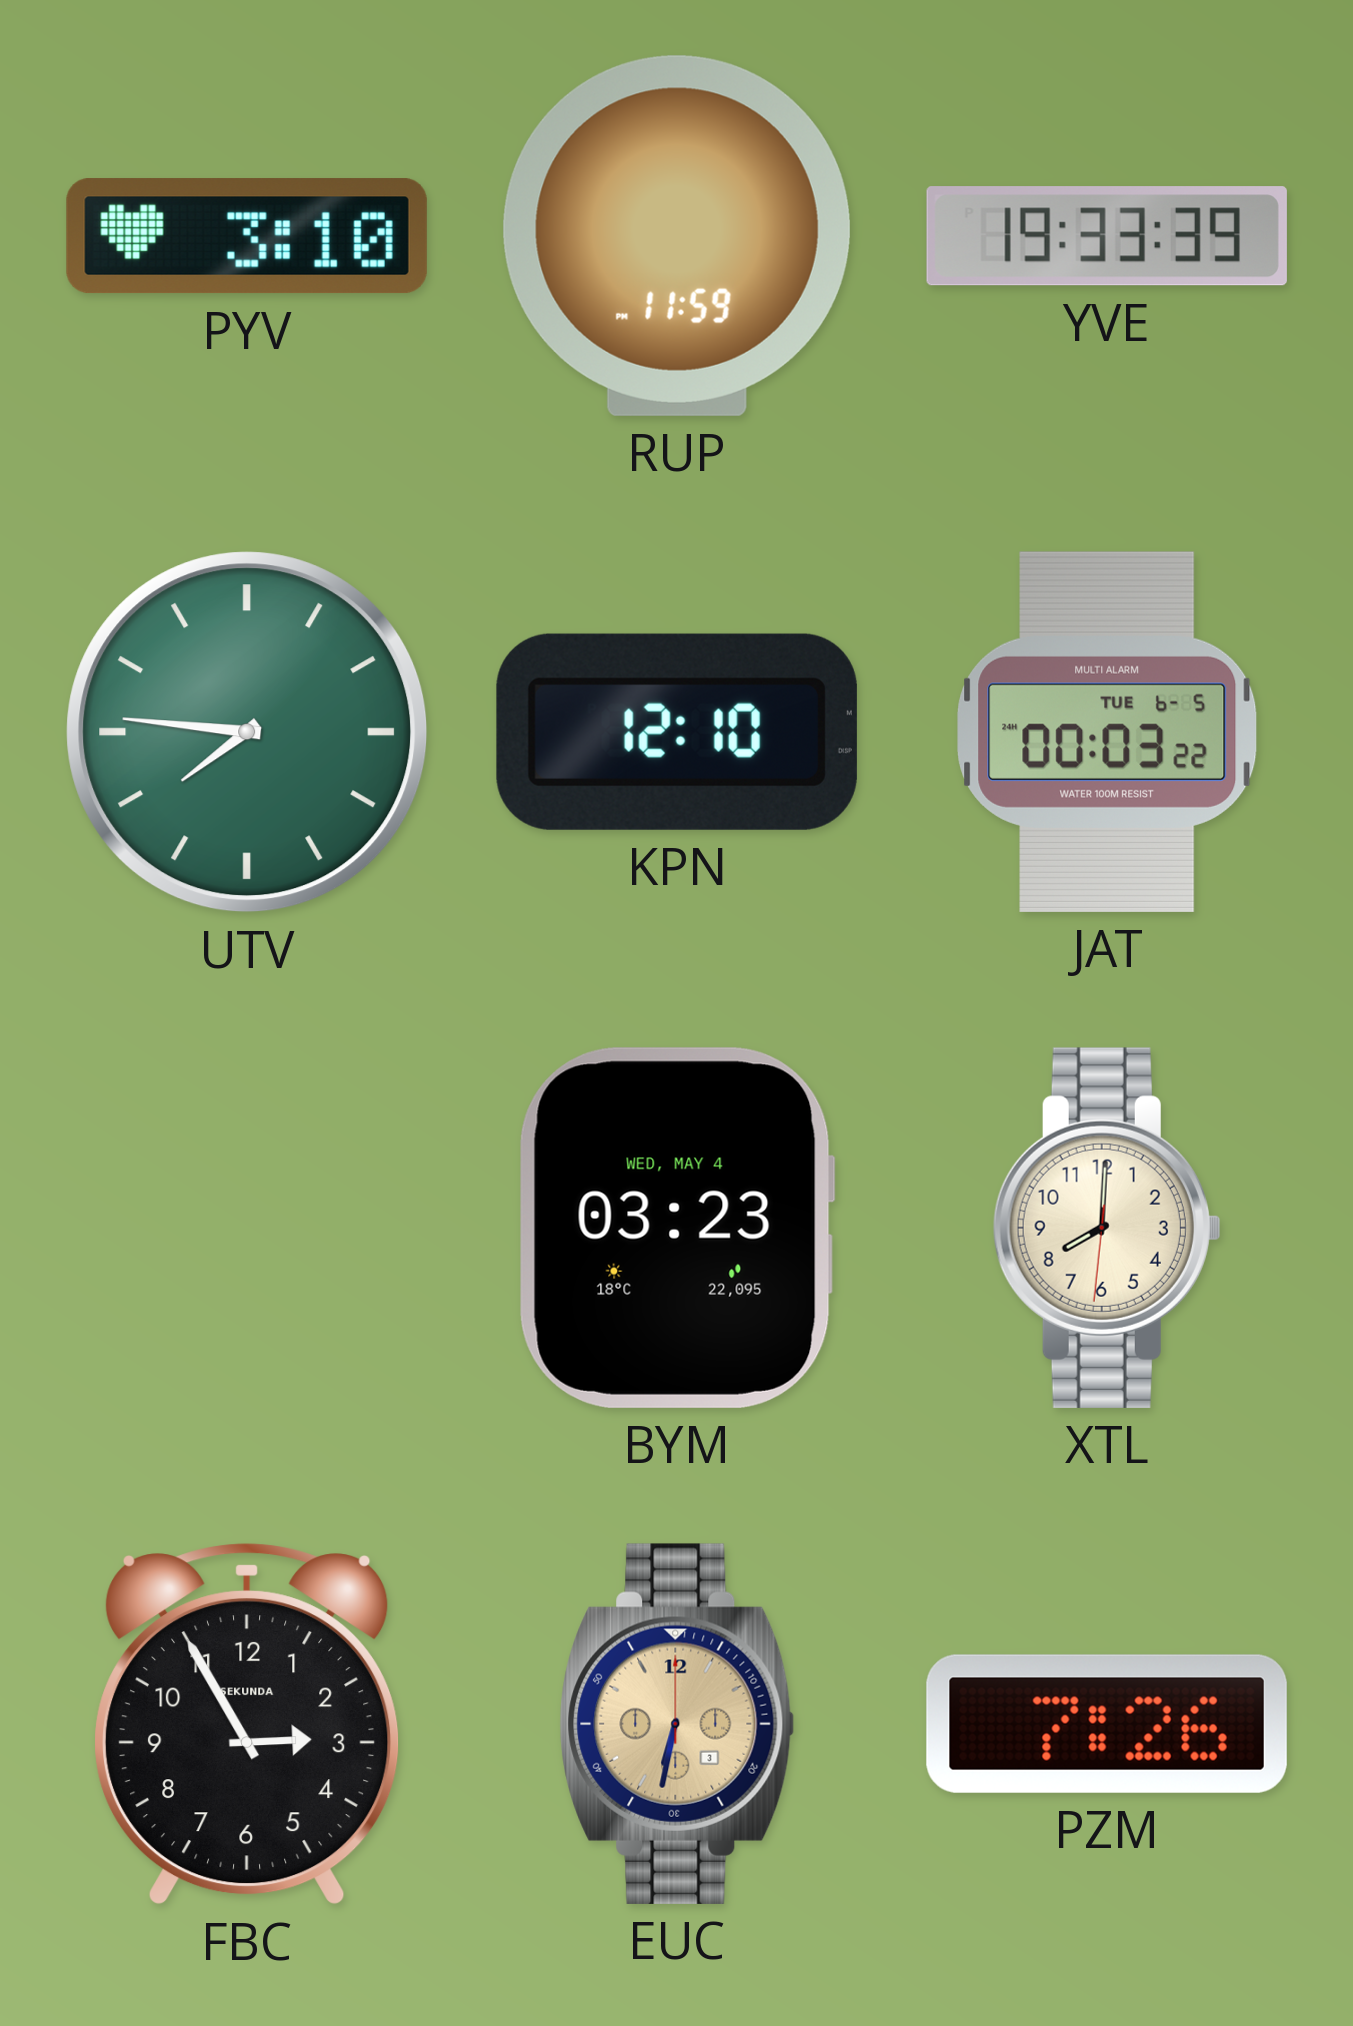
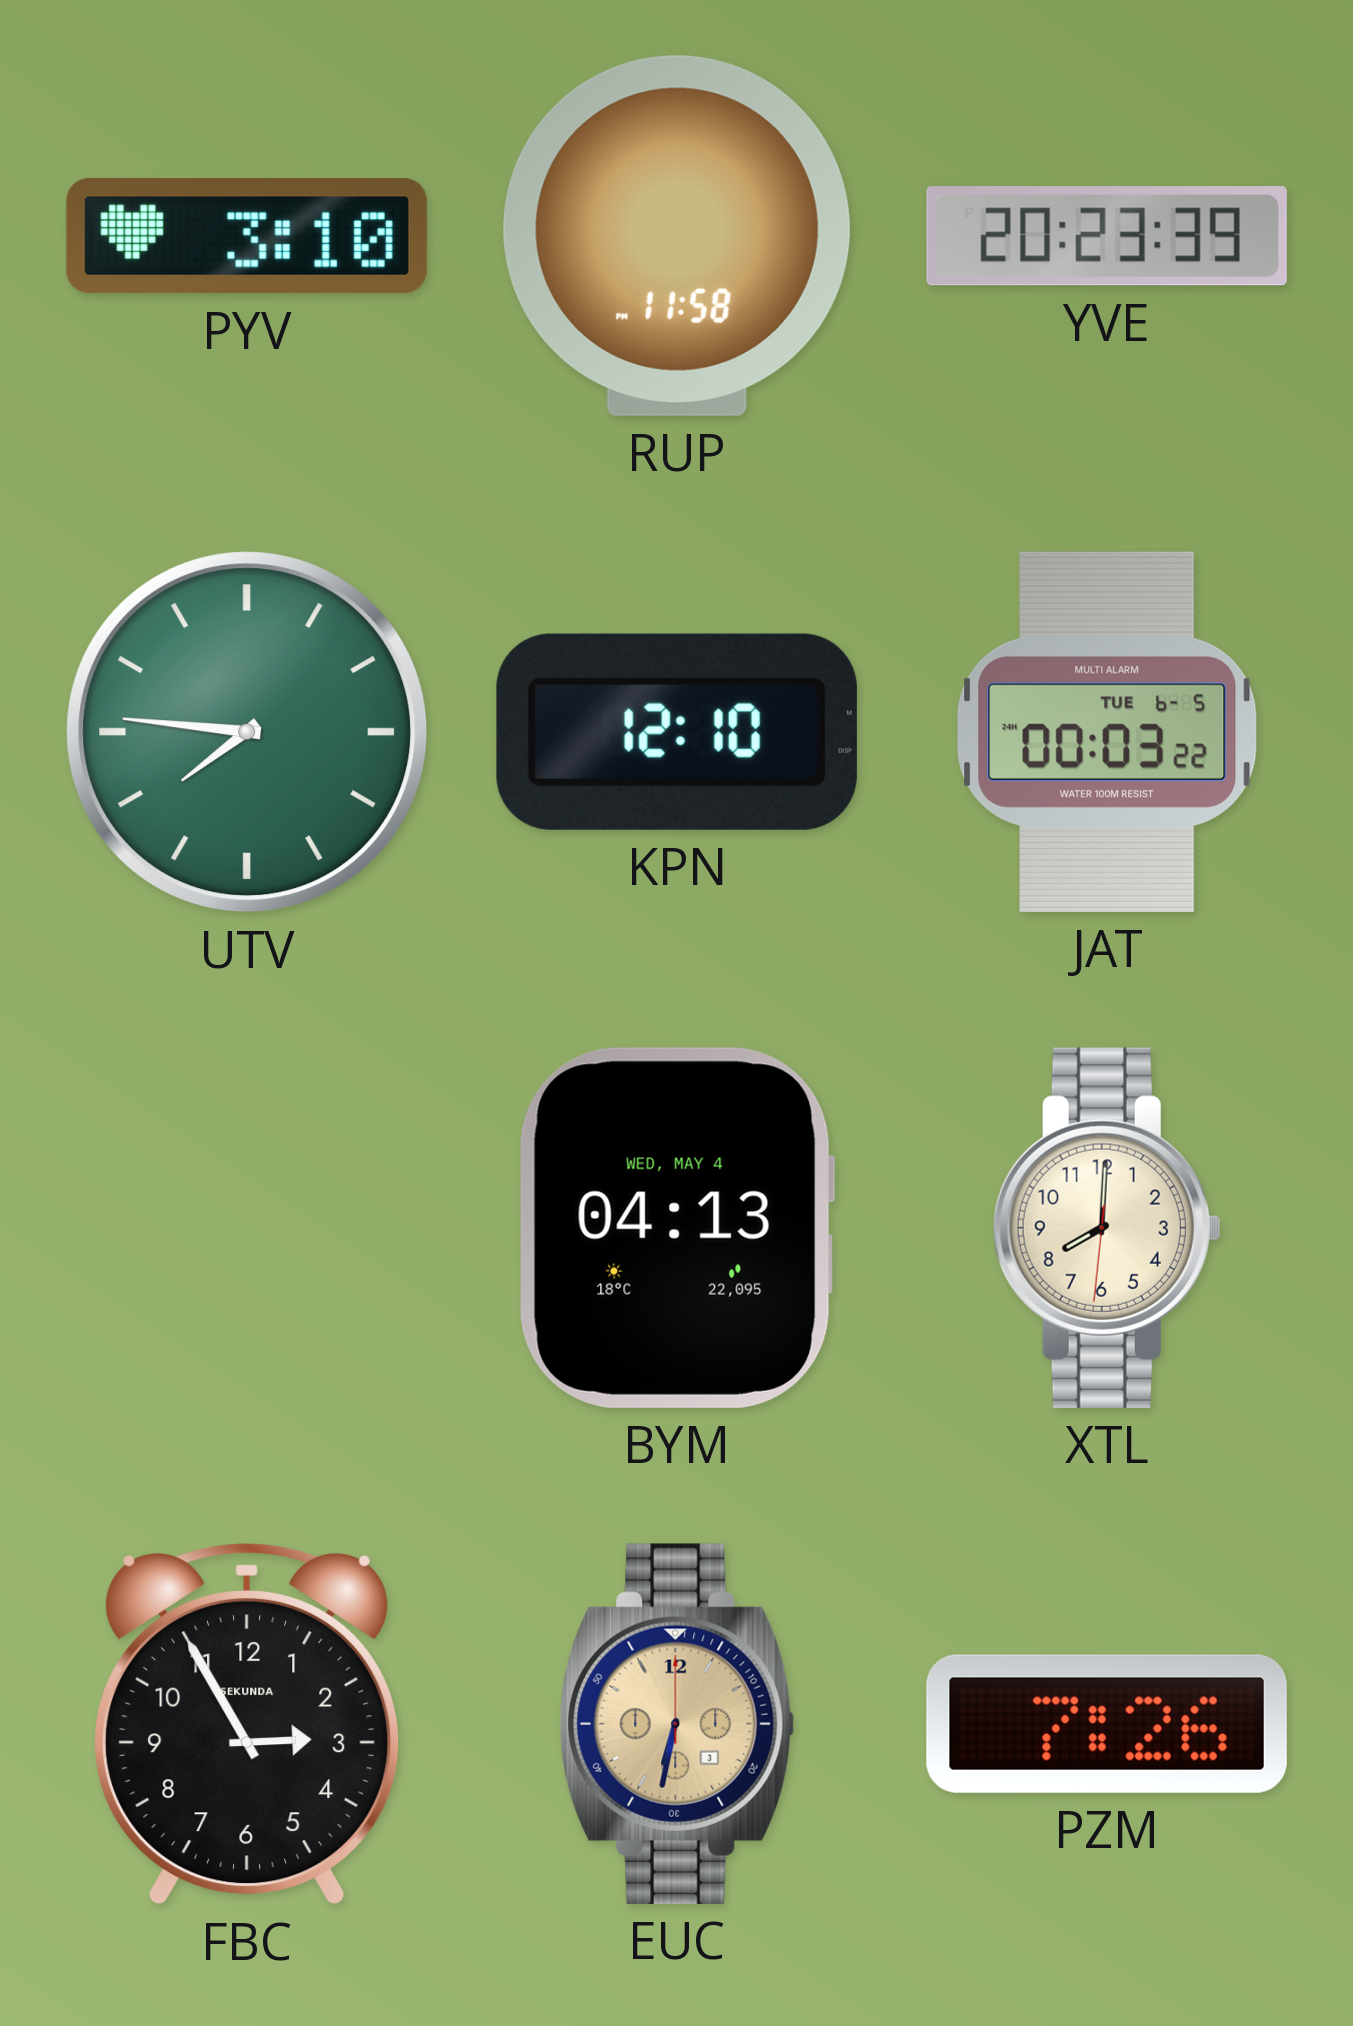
RUP: 11:59 -> 11:58
YVE: 19:33 -> 20:23
BYM: 03:23 -> 04:13
